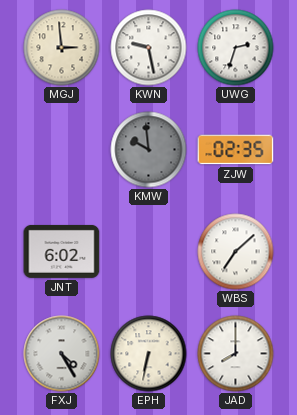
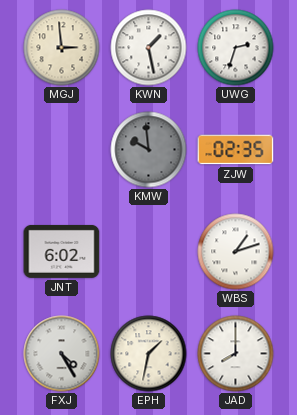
KWN: 9:28 -> 1:28
WBS: 7:08 -> 1:12
EPH: 6:32 -> 1:32
